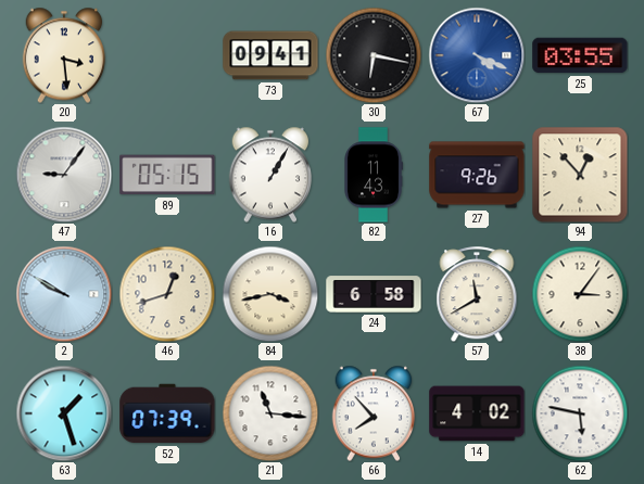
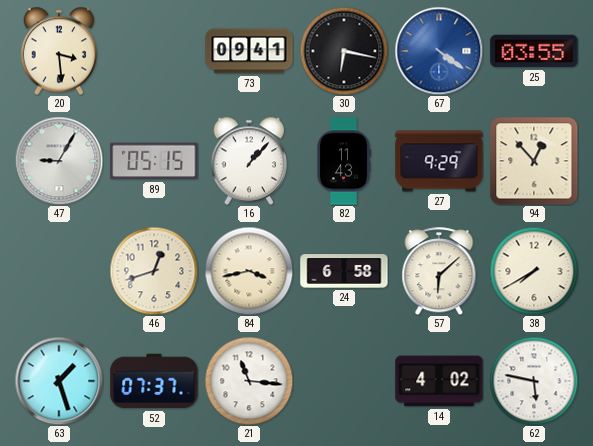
67: 4:19 -> 4:21
47: 9:06 -> 9:05
16: 1:05 -> 1:07
27: 9:26 -> 9:29
2: 9:50 -> none
57: 11:40 -> 6:08
38: 3:06 -> 7:40
52: 07:39 -> 07:37
66: 7:53 -> none
